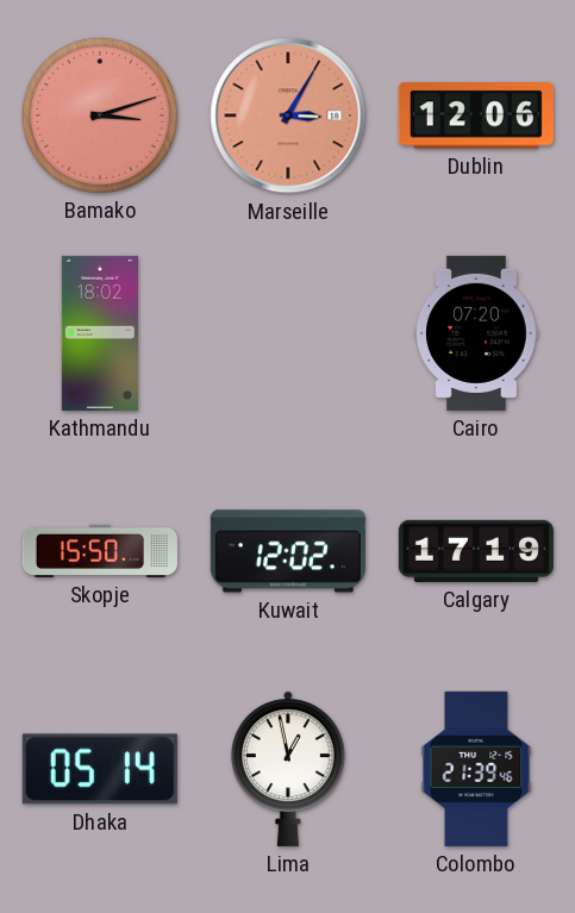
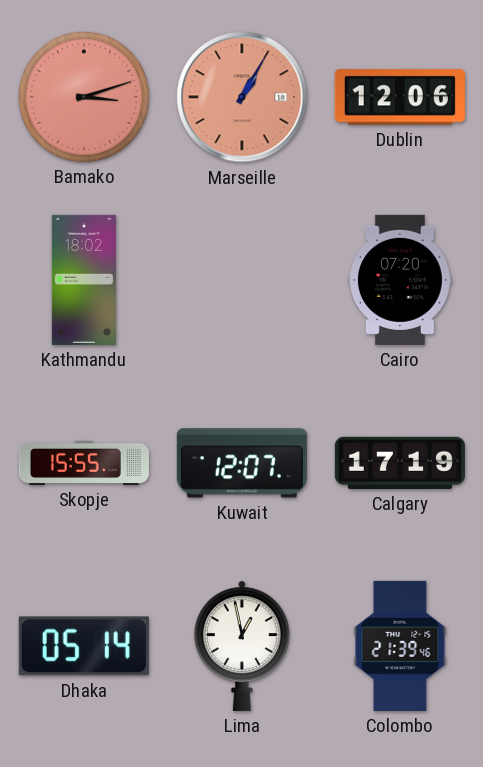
Marseille: 3:05 -> 1:05
Skopje: 15:50 -> 15:55
Kuwait: 12:02 -> 12:07
